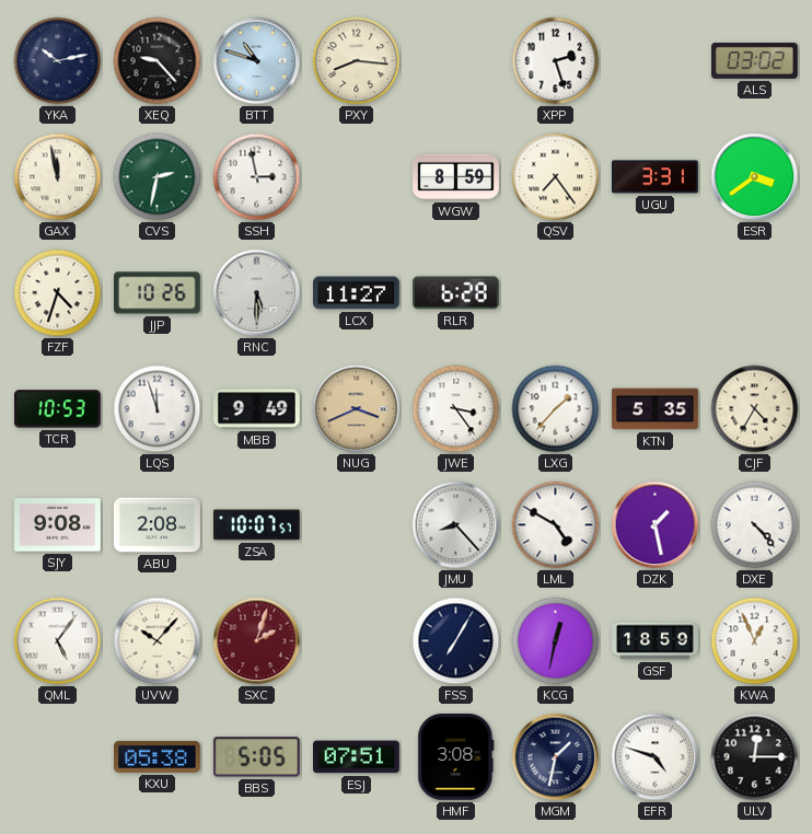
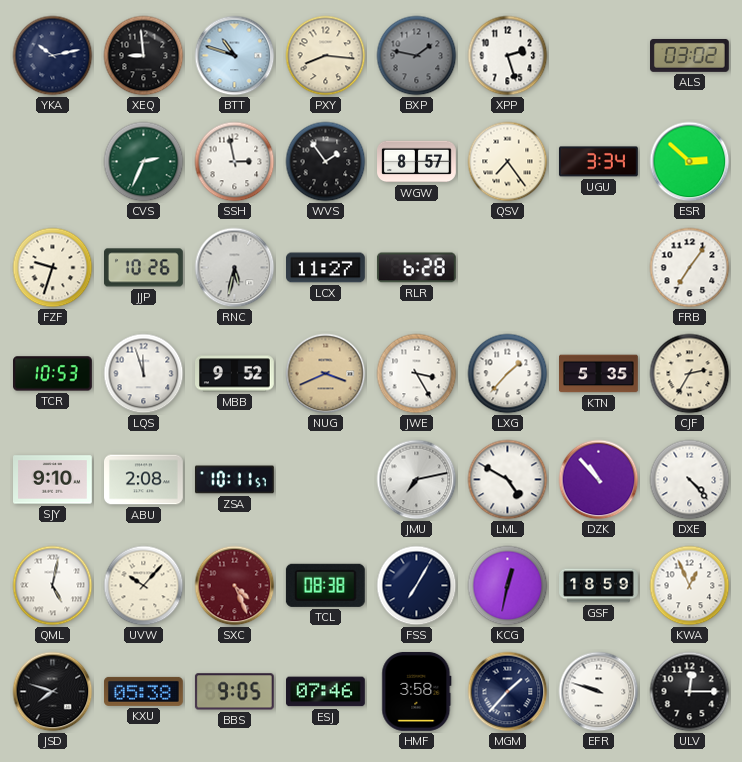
XEQ: 9:23 -> 8:59
BXP: none -> 1:47
GAX: 11:58 -> none
CVS: 2:32 -> 2:34
WVS: none -> 1:54
WGW: 8:59 -> 8:57
UGU: 3:31 -> 3:34
ESR: 3:39 -> 2:52
FZF: 4:33 -> 9:33
RNC: 5:30 -> 5:32
FRB: none -> 7:06
MBB: 9:49 -> 9:52
JWE: 3:24 -> 3:25
CJF: 4:35 -> 2:35
SJY: 9:08 -> 9:10
ZSA: 10:07 -> 10:11
JMU: 8:23 -> 7:13
DZK: 1:28 -> 10:53
QML: 5:06 -> 5:02
SXC: 2:03 -> 4:26
TCL: none -> 08:38
JSD: none -> 7:48
BBS: 5:05 -> 9:05
ESJ: 07:51 -> 07:46
HMF: 3:08 -> 3:58
MGM: 1:32 -> 1:37
EFR: 4:48 -> 9:48
